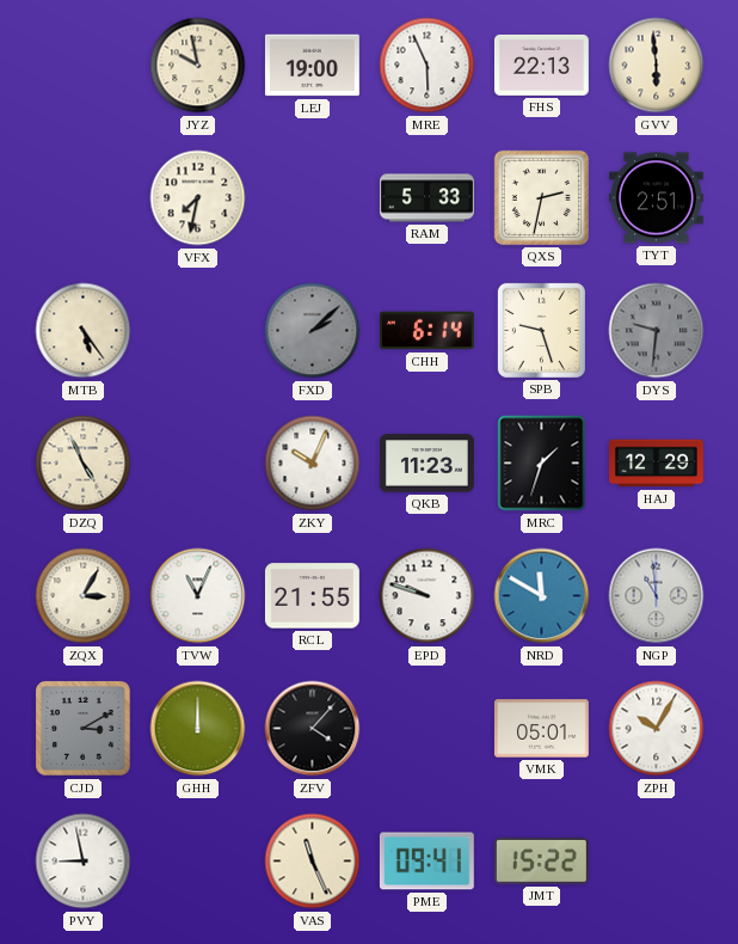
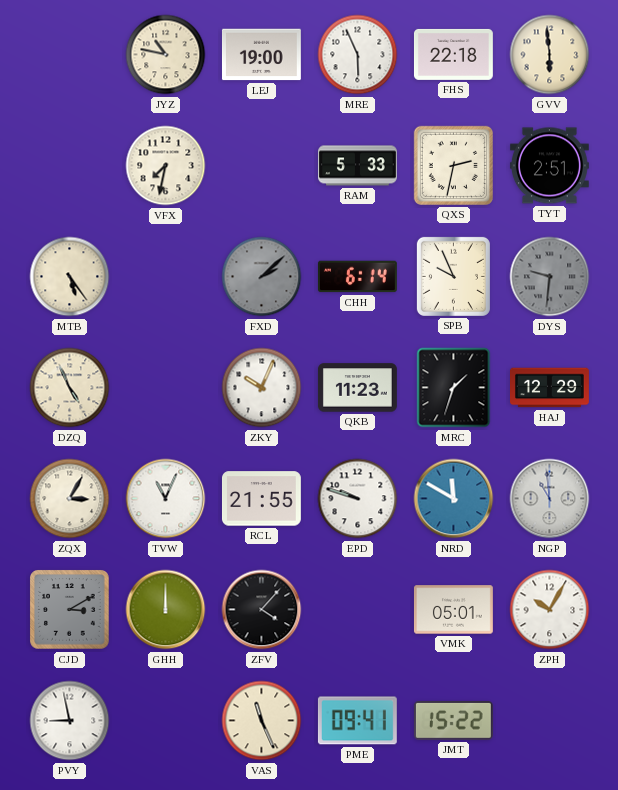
JYZ: 9:58 -> 10:47
FHS: 22:13 -> 22:18
SPB: 9:27 -> 9:56
